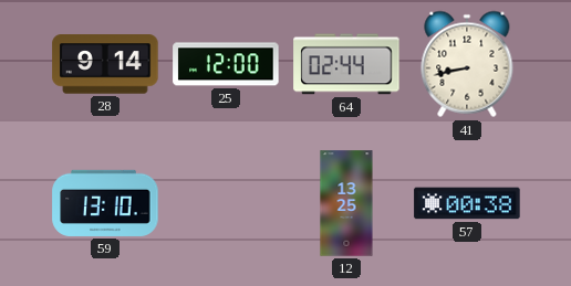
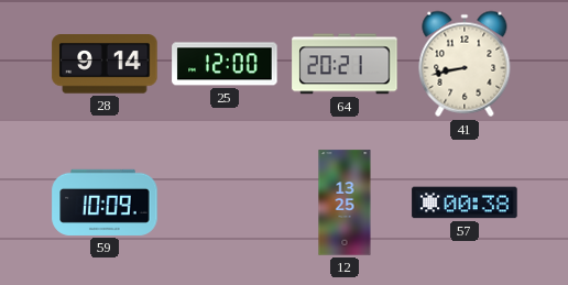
64: 02:44 -> 20:21
59: 13:10 -> 10:09
